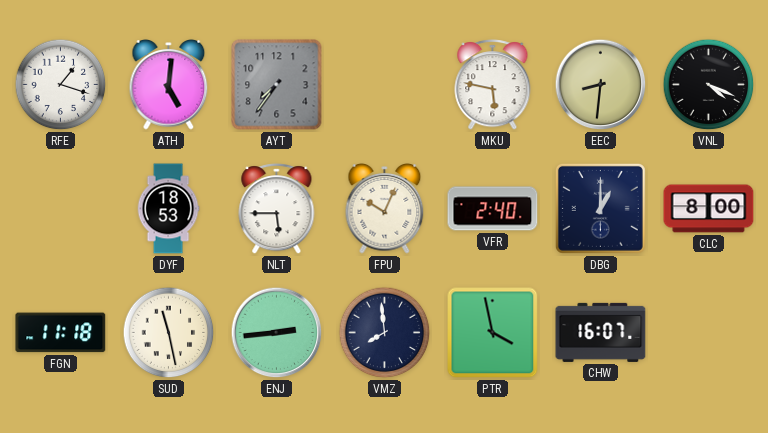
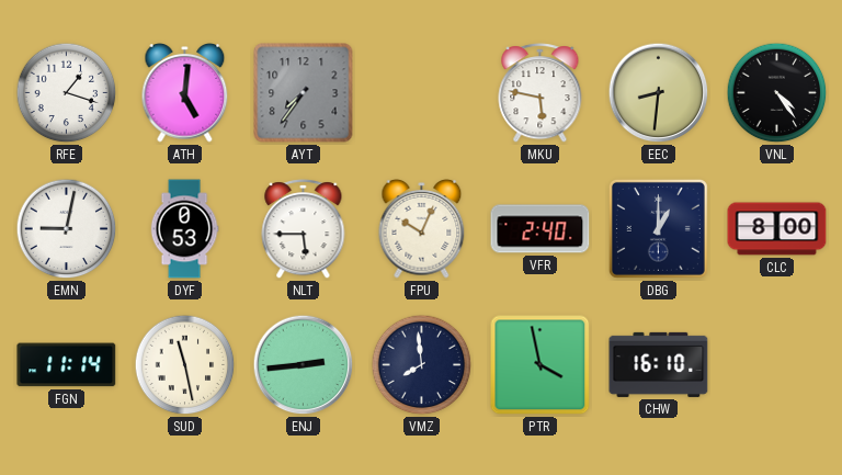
VNL: 4:19 -> 4:24
EMN: none -> 9:02
DYF: 18:53 -> 0:53
FGN: 11:18 -> 11:14
CHW: 16:07 -> 16:10
